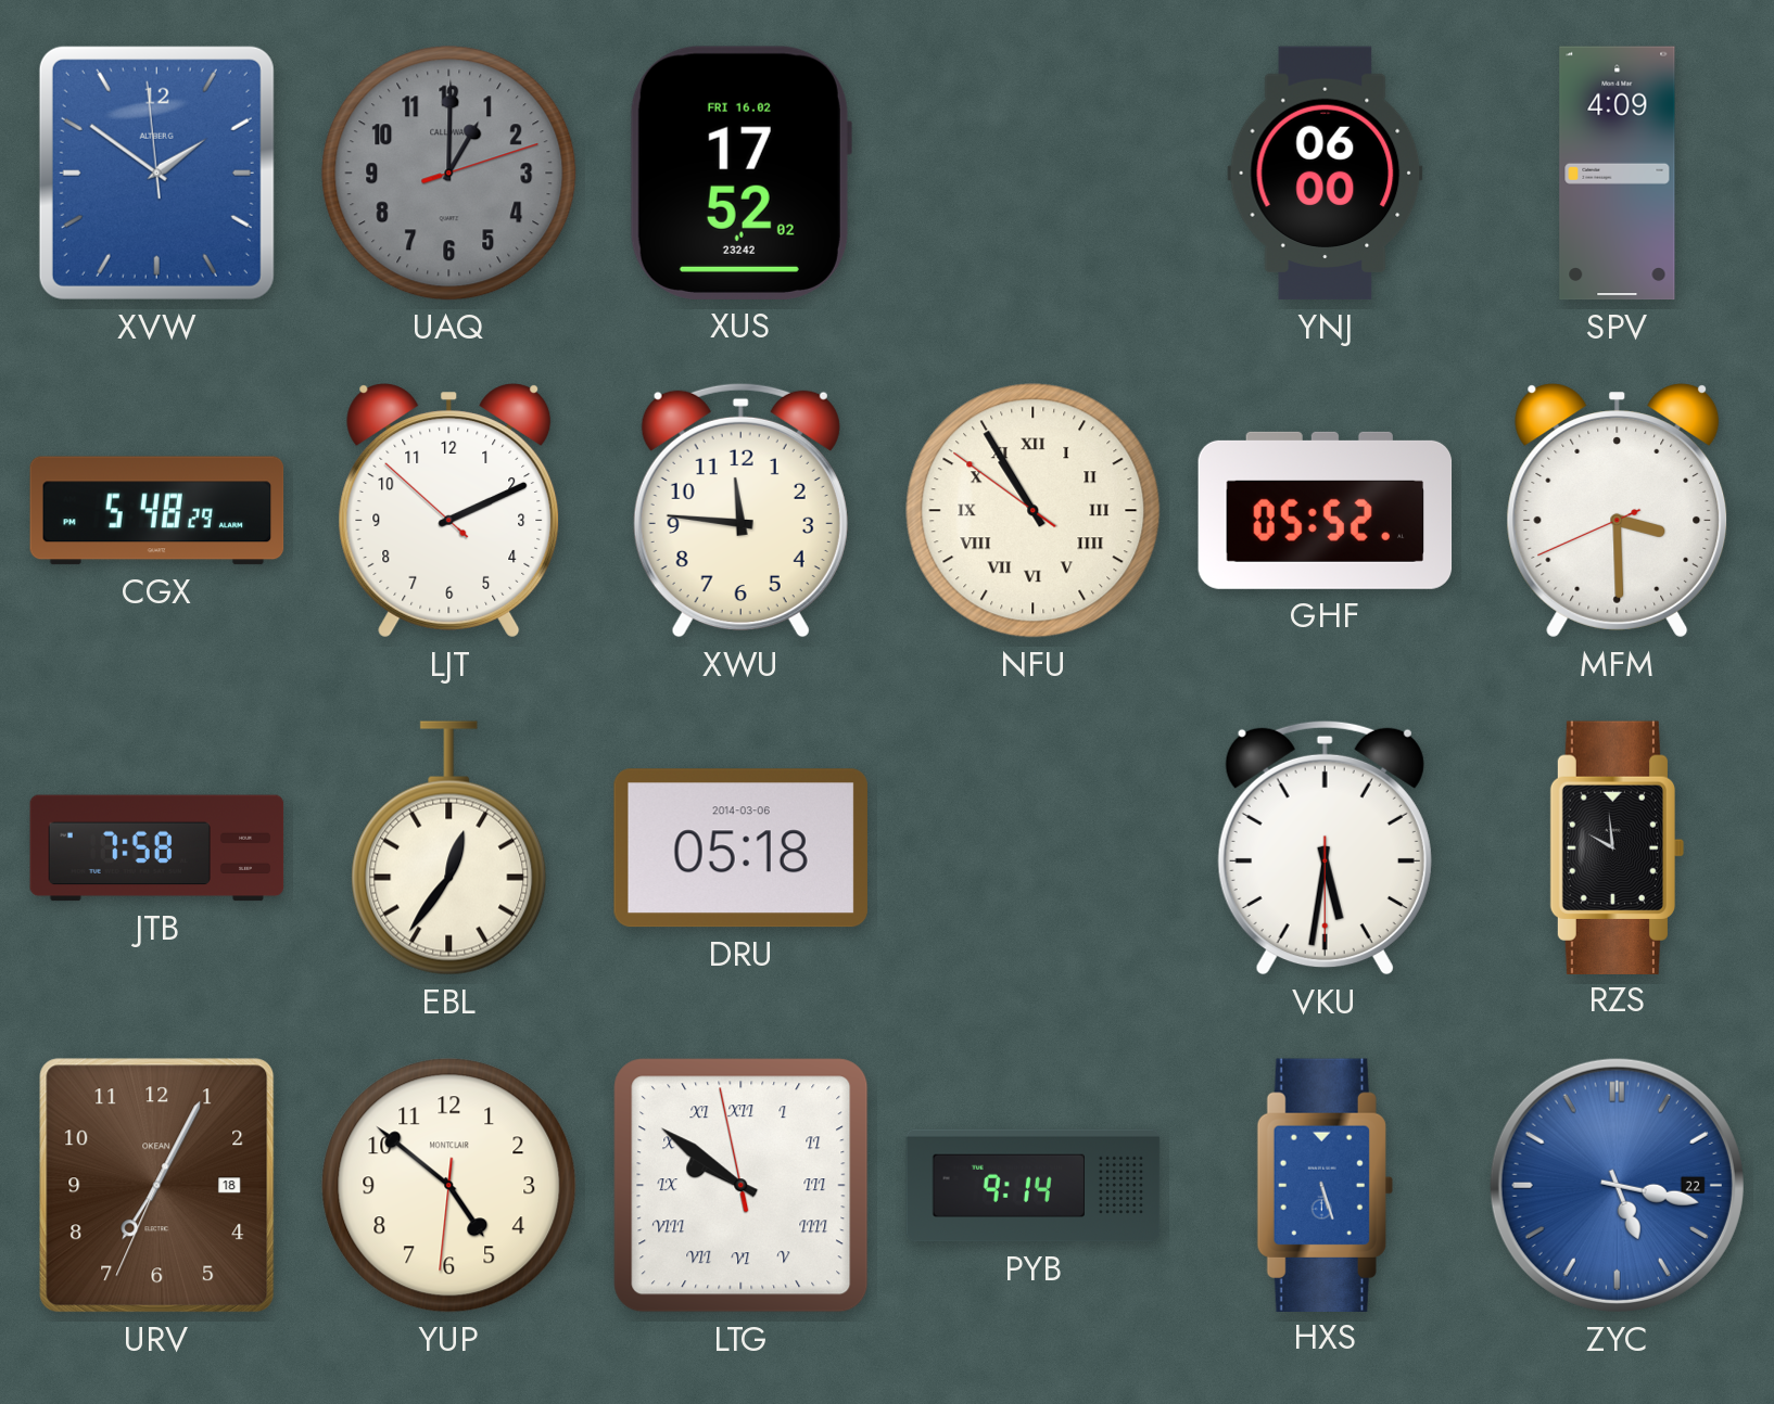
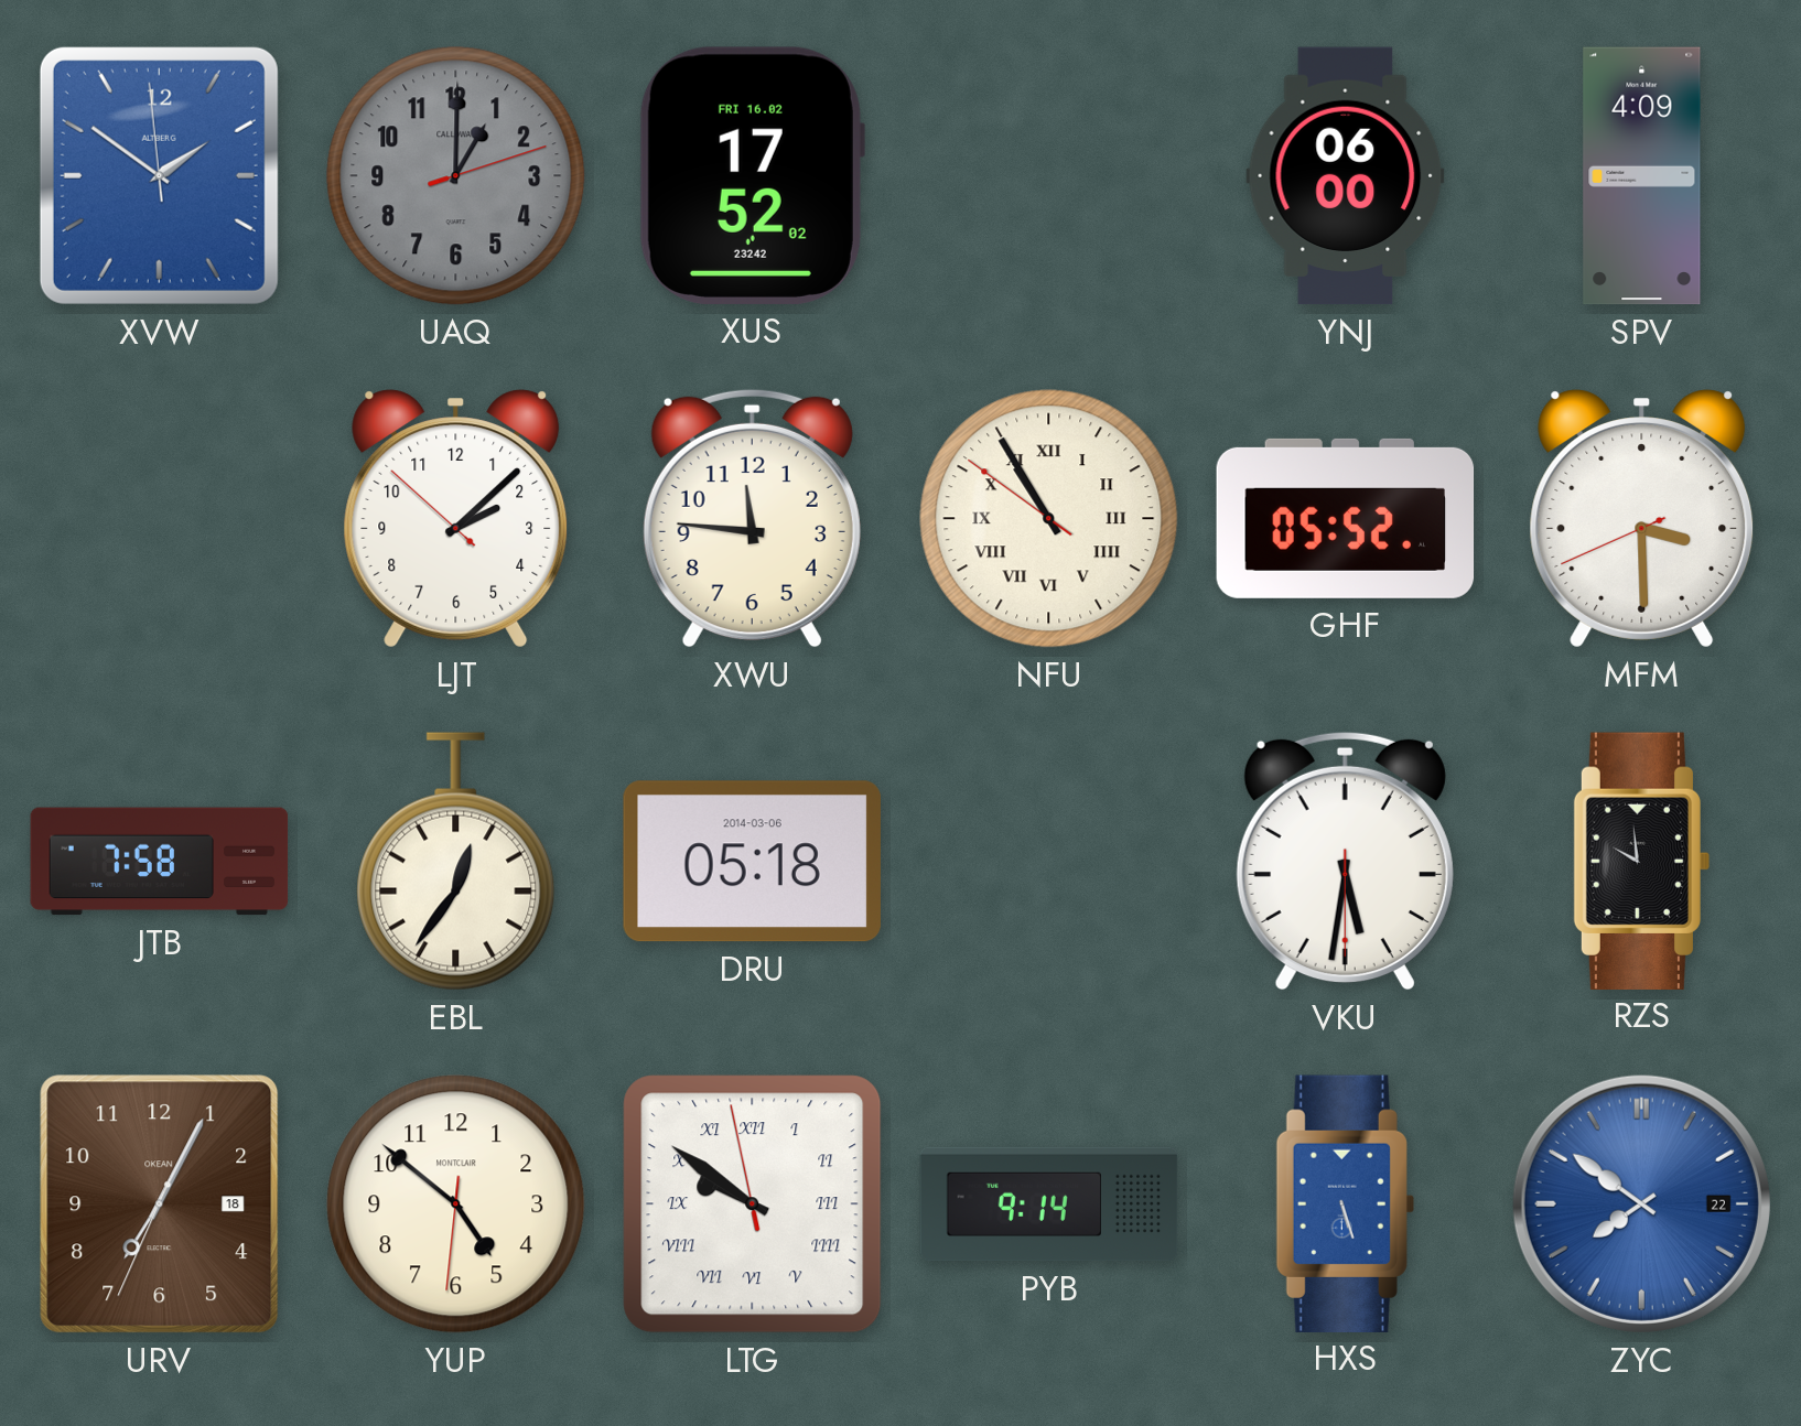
CGX: 5:48 -> none
LJT: 2:10 -> 2:07
ZYC: 5:17 -> 7:51
